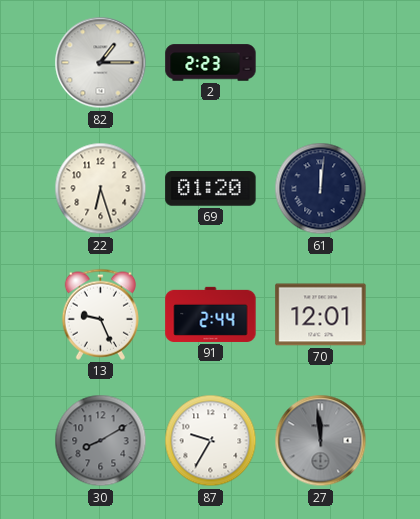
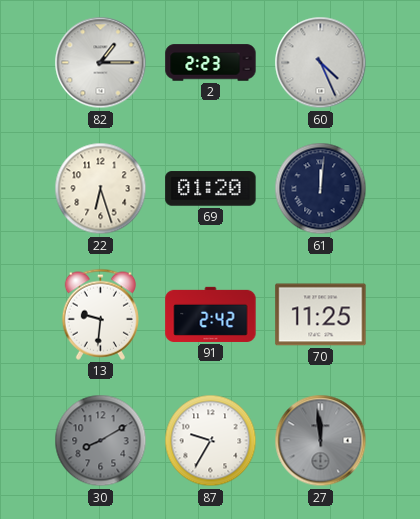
60: none -> 4:26
13: 9:26 -> 9:31
91: 2:44 -> 2:42
70: 12:01 -> 11:25
